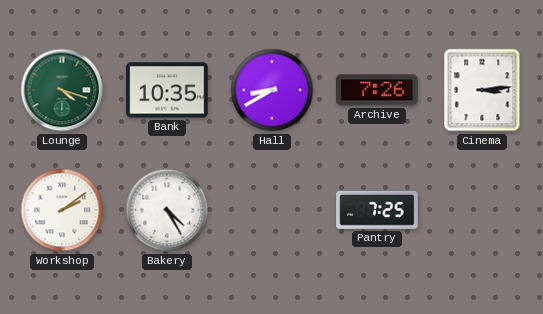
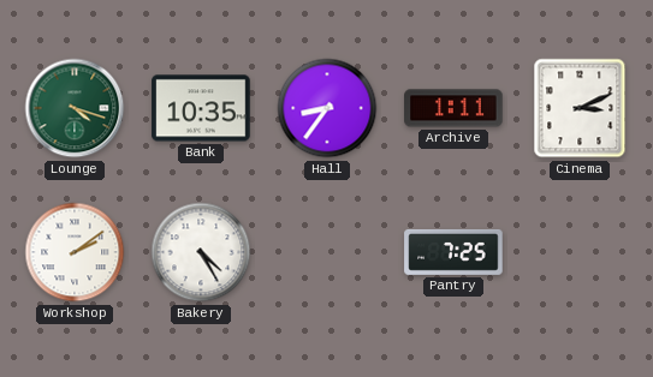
Hall: 8:40 -> 8:36
Archive: 7:26 -> 1:11
Cinema: 3:14 -> 3:11
